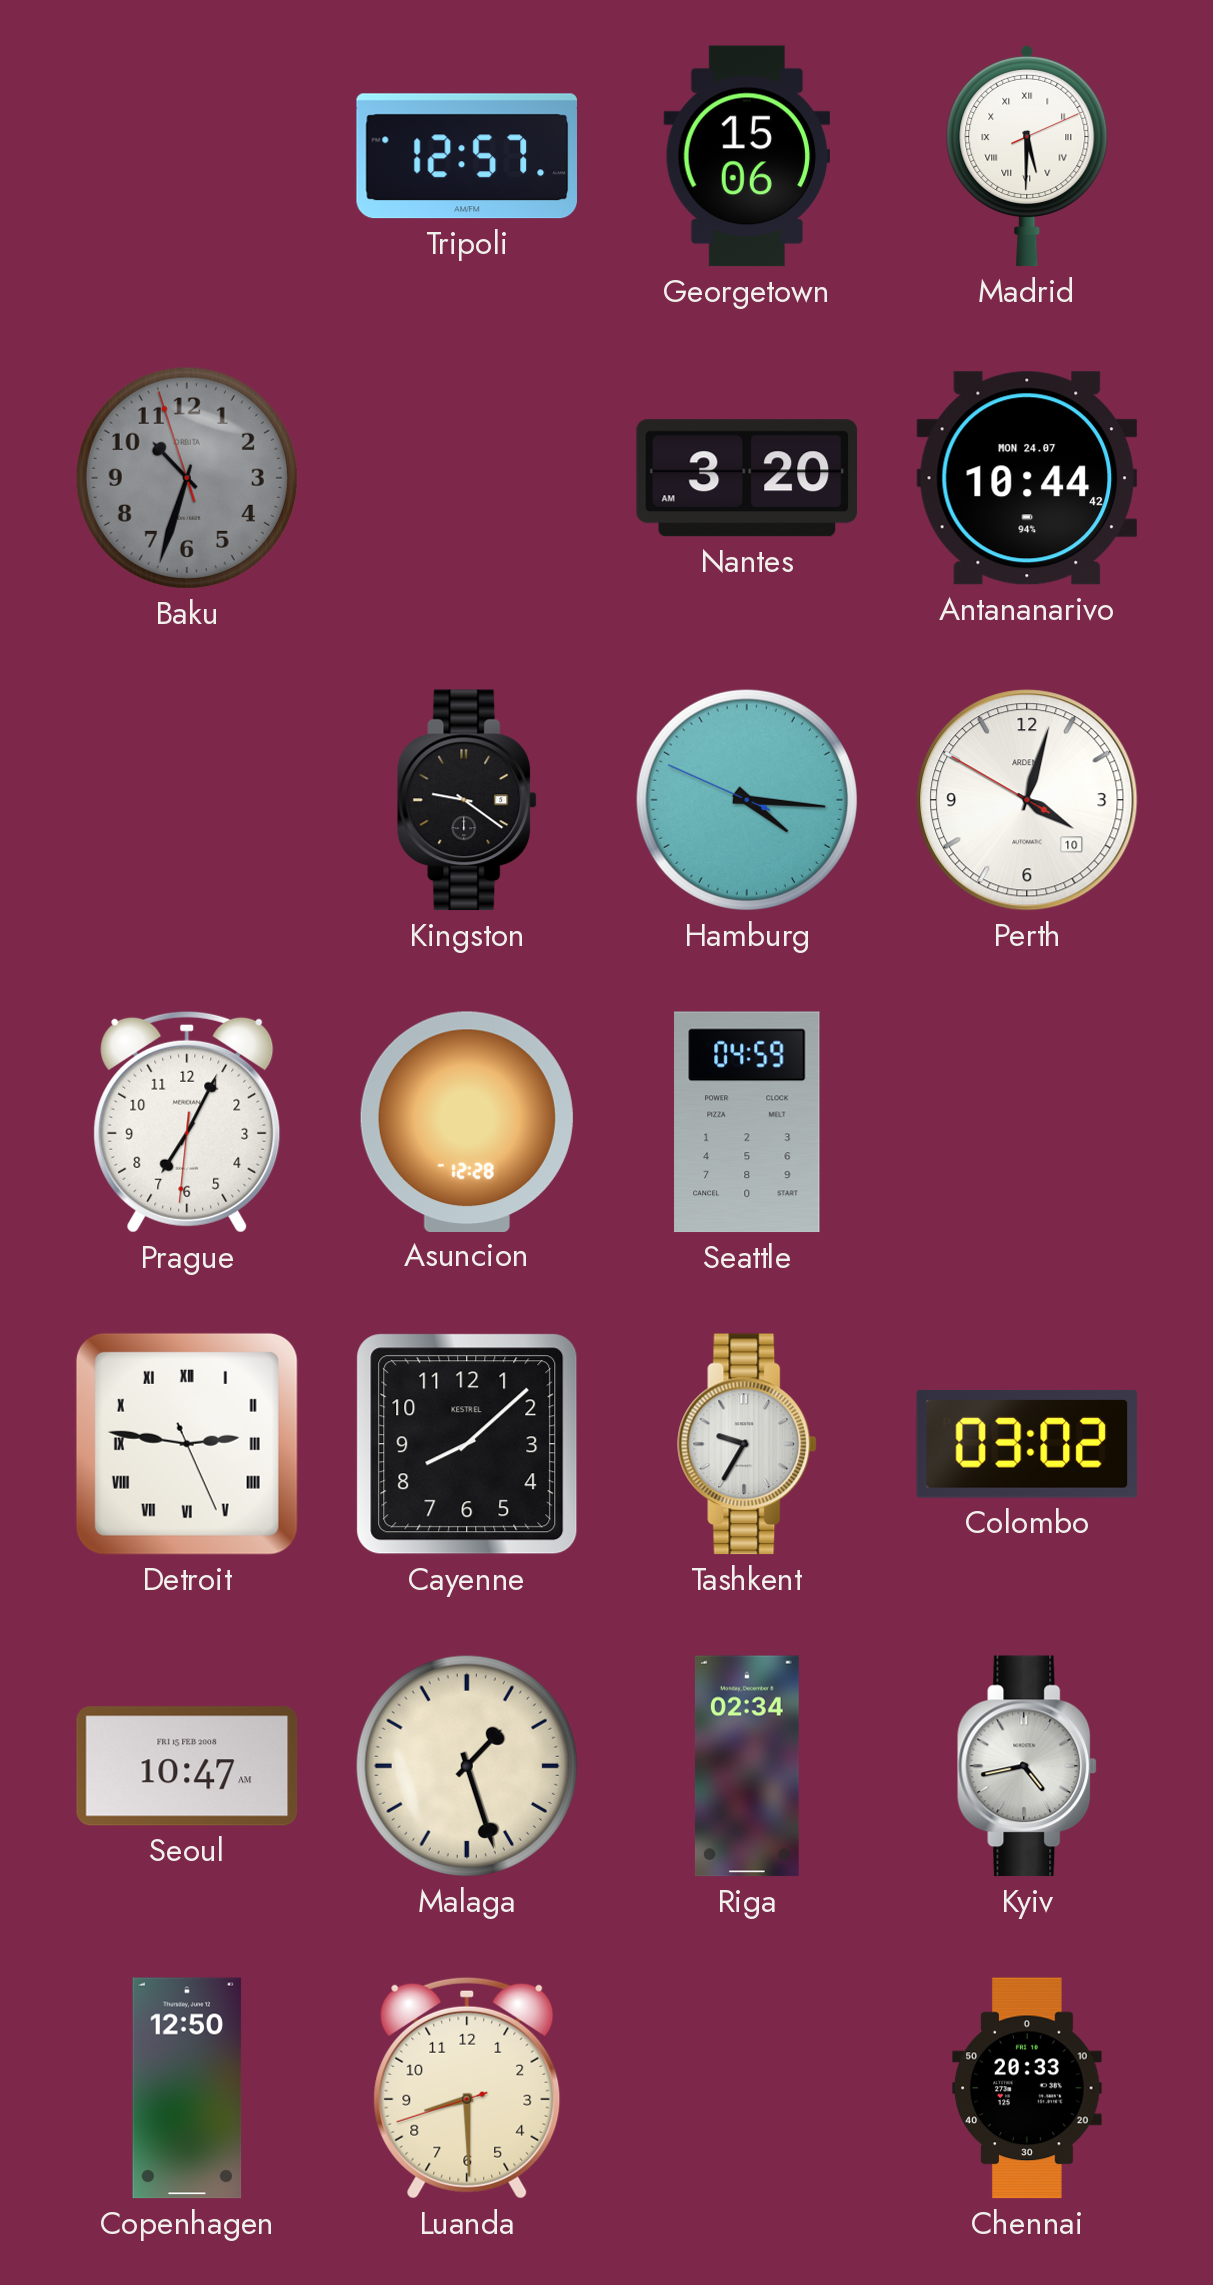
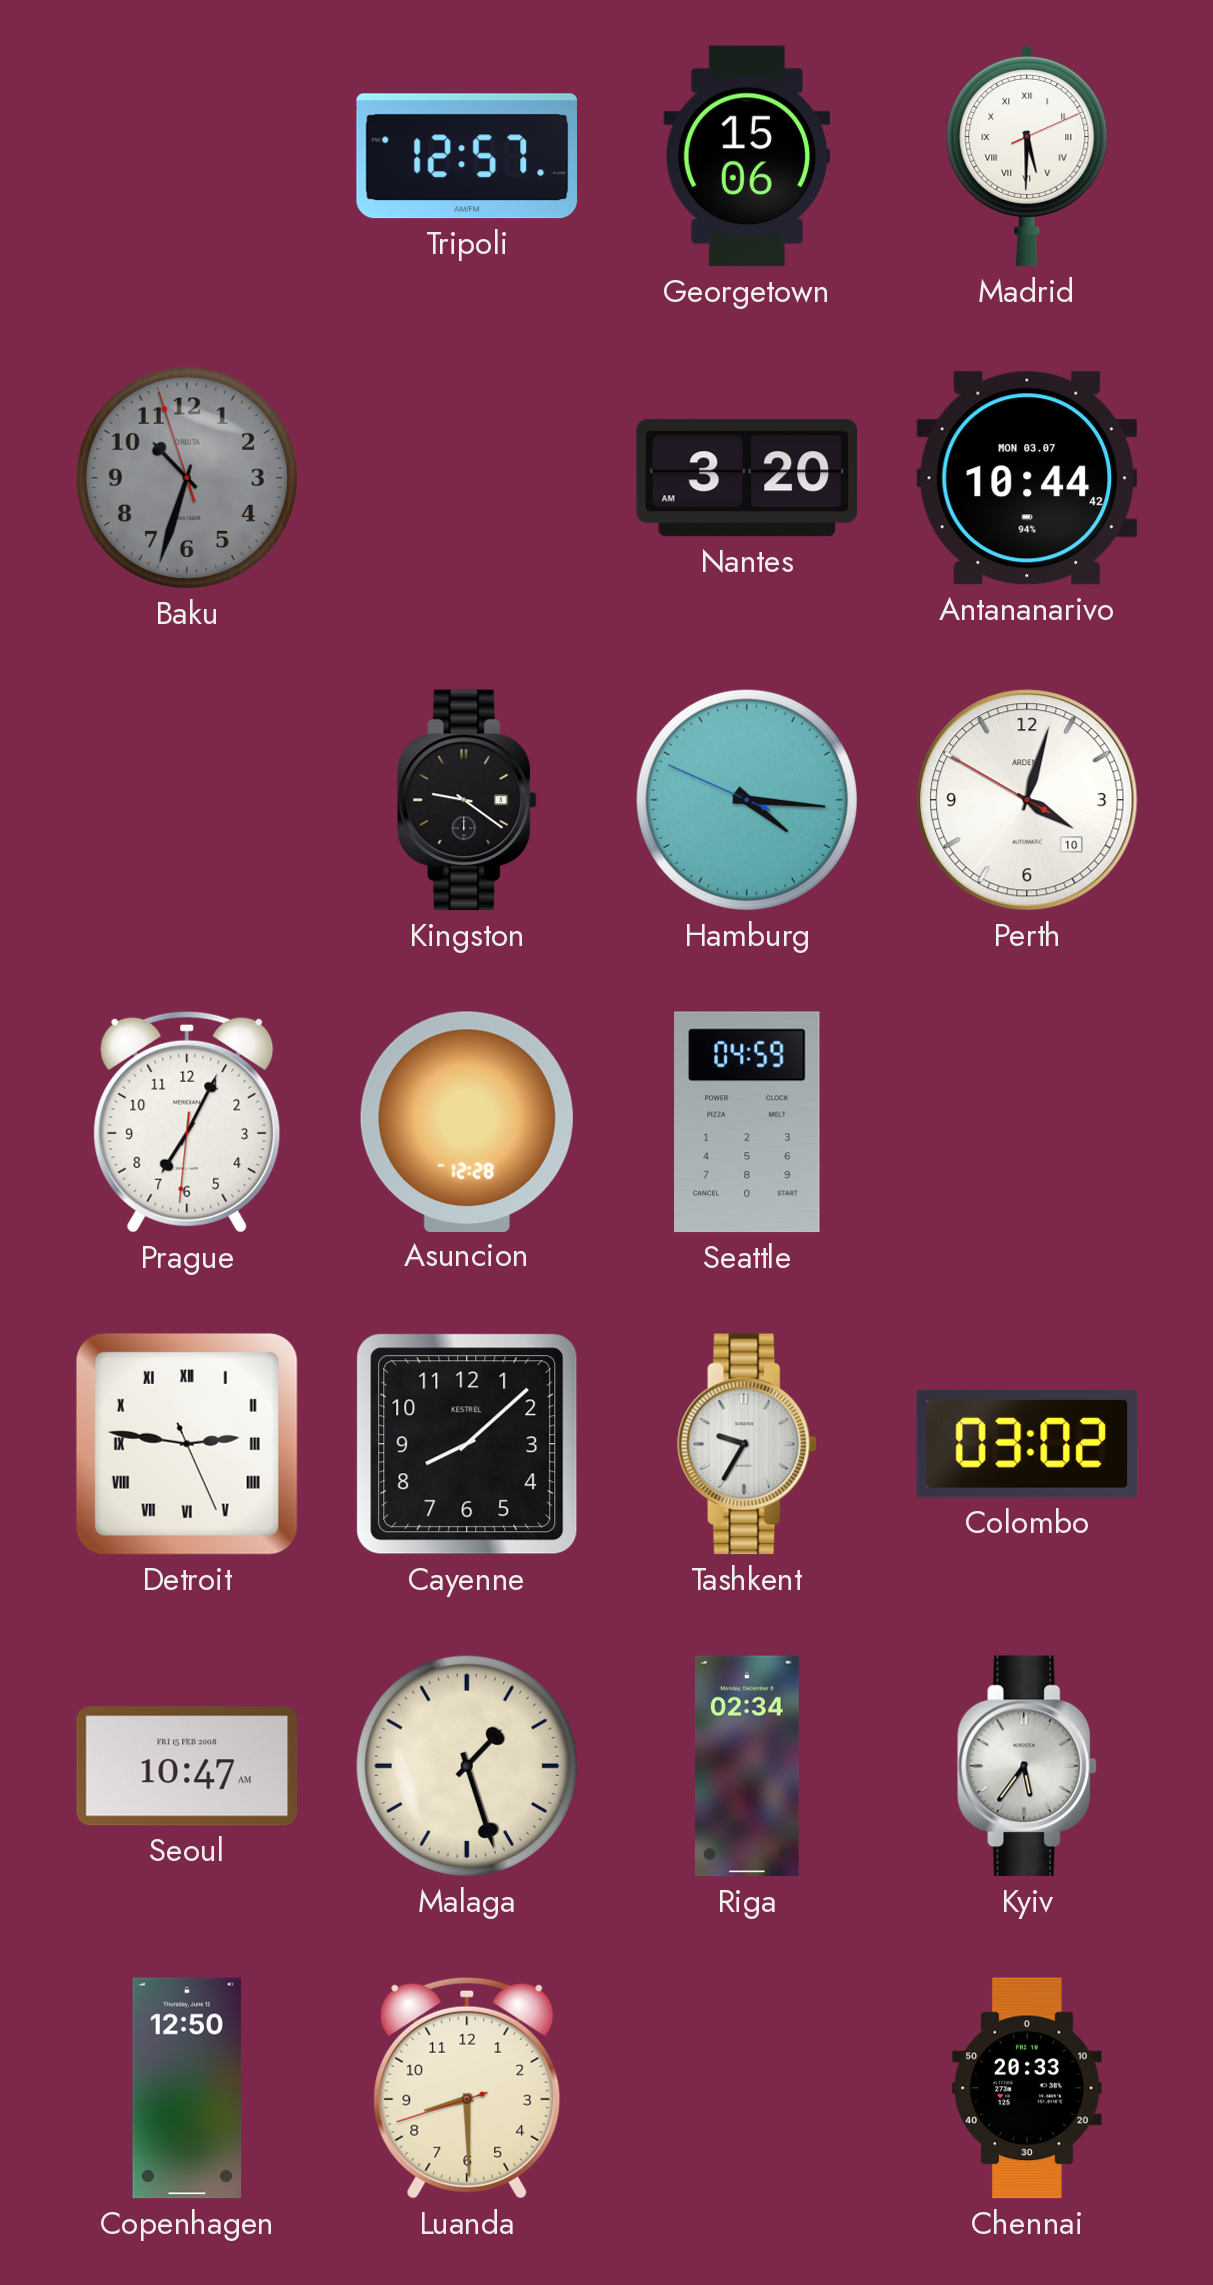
Antananarivo date: MON 24.07 -> MON 03.07
Kyiv: 4:43 -> 5:36
